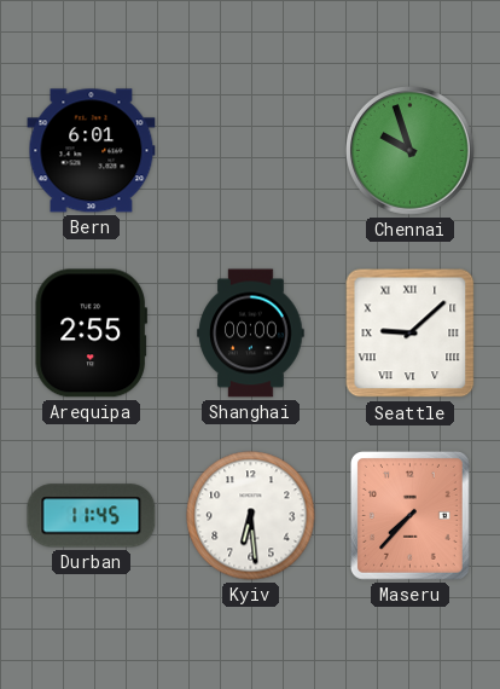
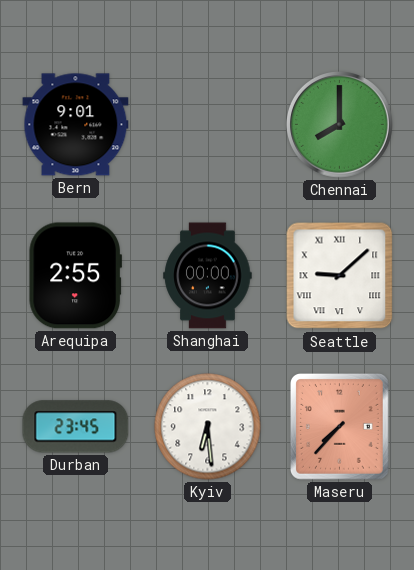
Bern: 6:01 -> 9:01
Chennai: 9:57 -> 8:00
Durban: 11:45 -> 23:45
